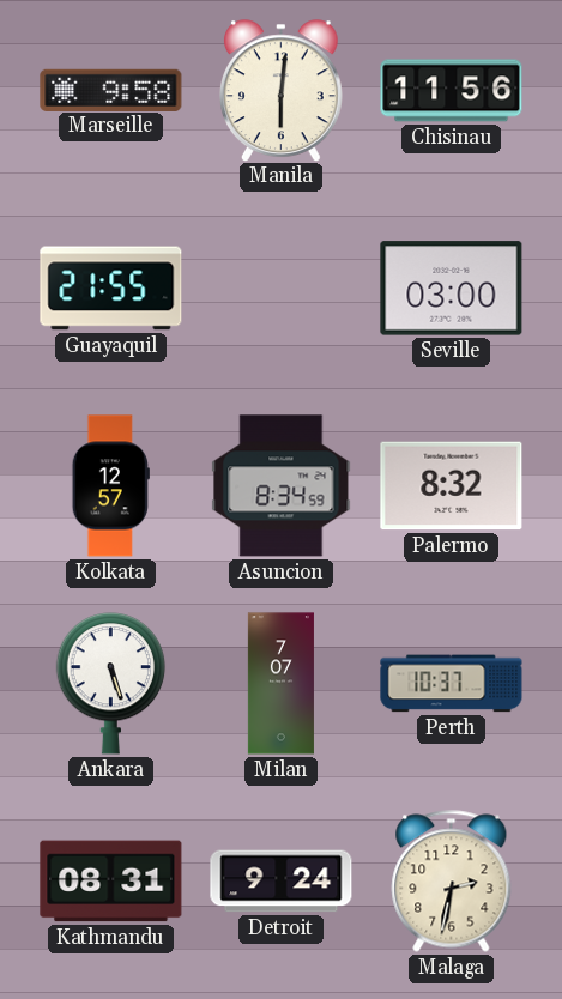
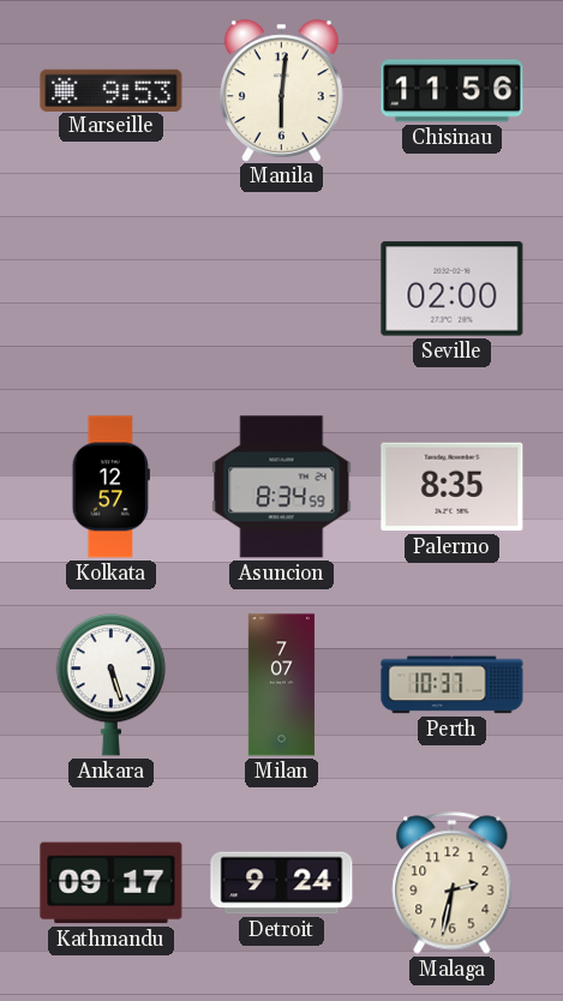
Marseille: 9:58 -> 9:53
Guayaquil: 21:55 -> none
Seville: 03:00 -> 02:00
Palermo: 8:32 -> 8:35
Kathmandu: 08:31 -> 09:17
